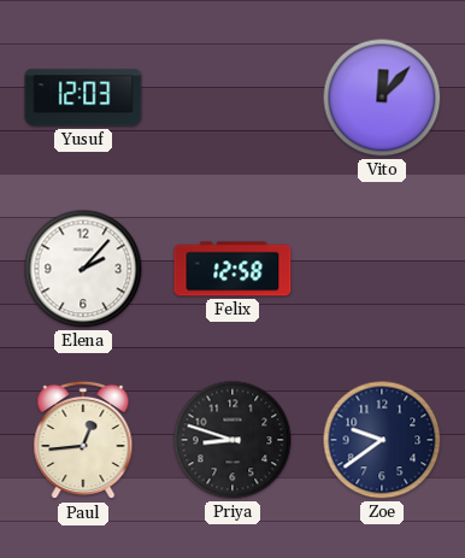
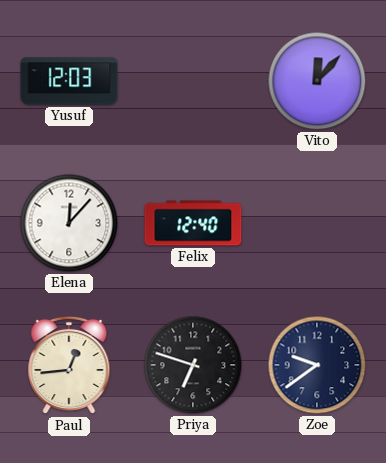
Elena: 2:07 -> 12:07
Felix: 12:58 -> 12:40
Priya: 8:48 -> 6:48
